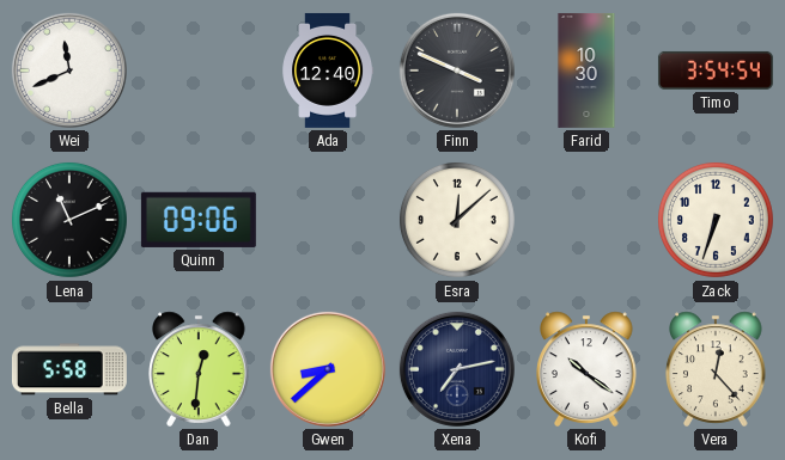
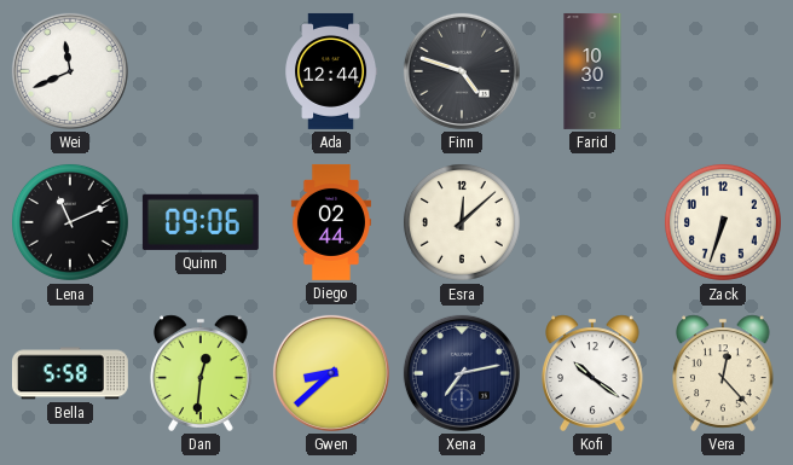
Ada: 12:40 -> 12:44
Finn: 3:49 -> 4:48
Timo: 3:54 -> none
Diego: none -> 02:44
